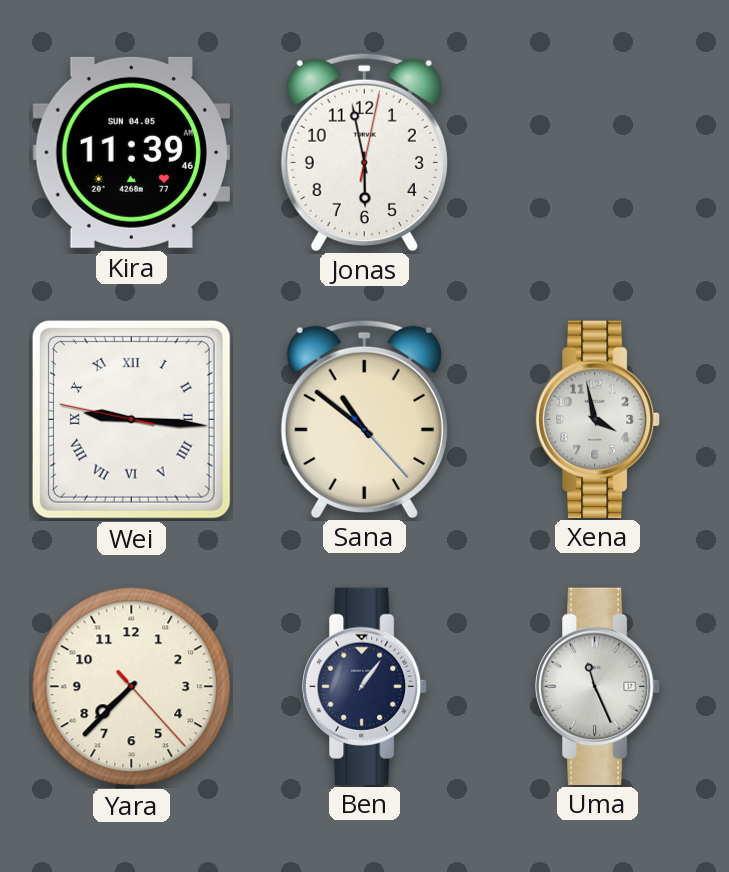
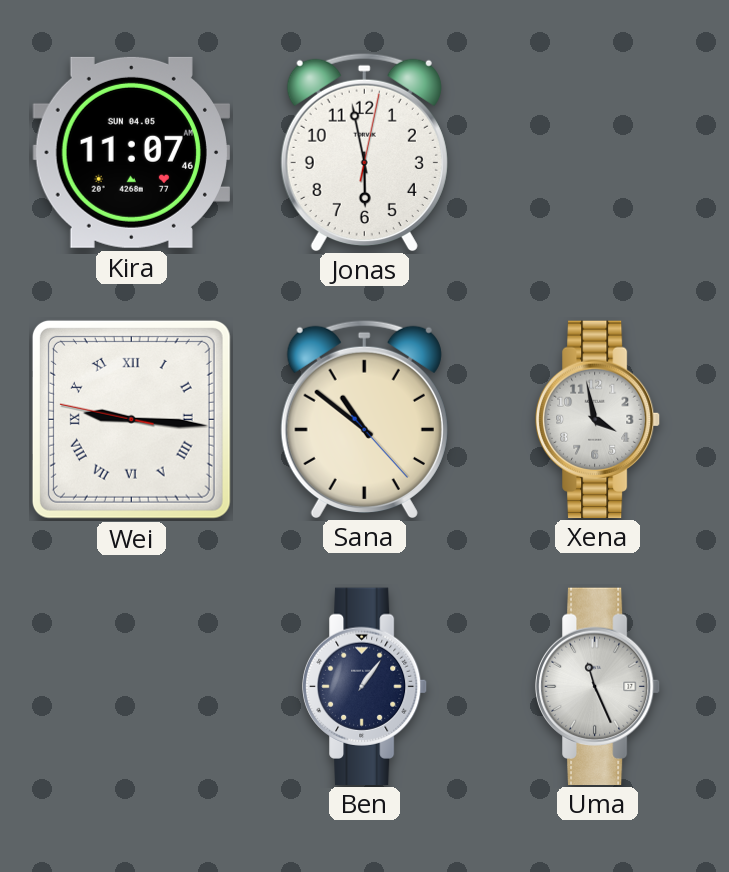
Kira: 11:39 -> 11:07
Yara: 7:37 -> none
